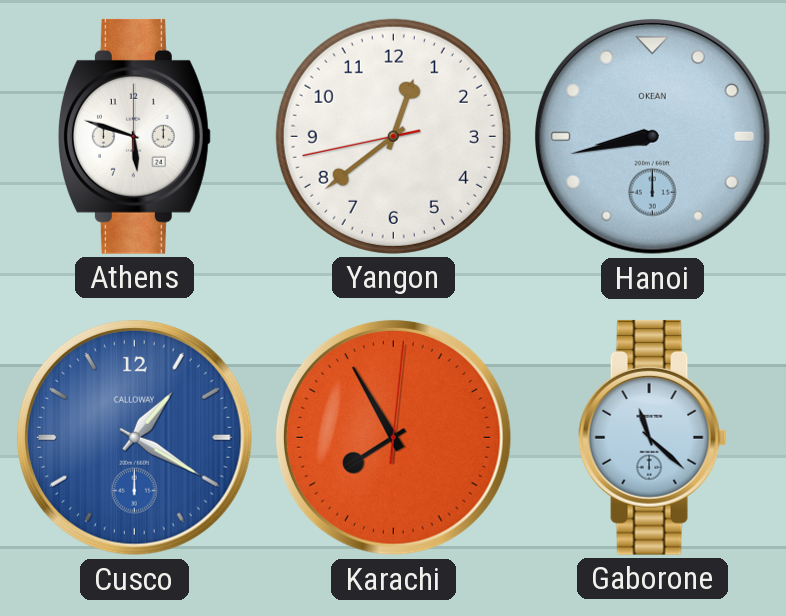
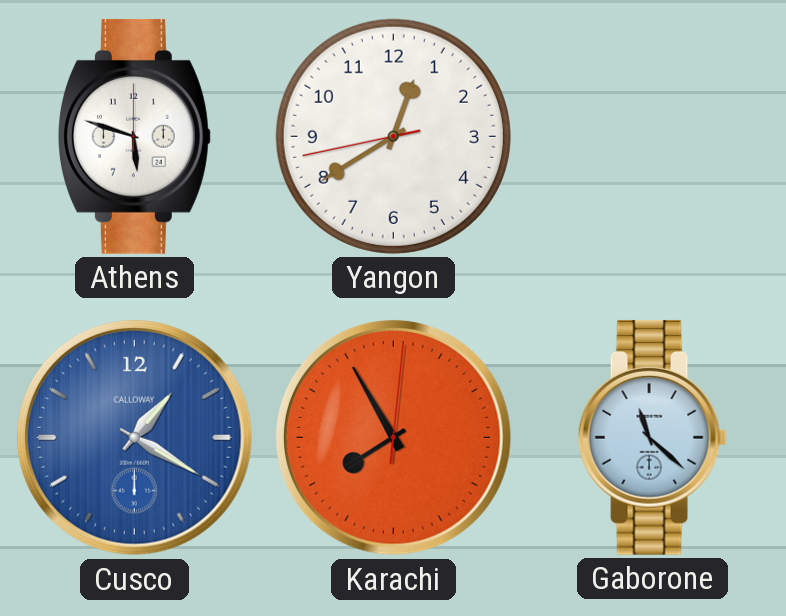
Yangon: 12:38 -> 12:39
Hanoi: 8:43 -> none
